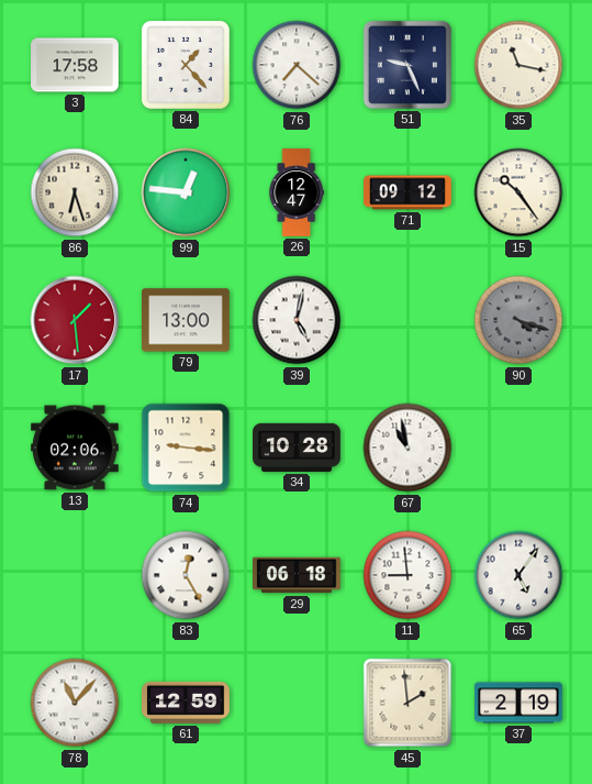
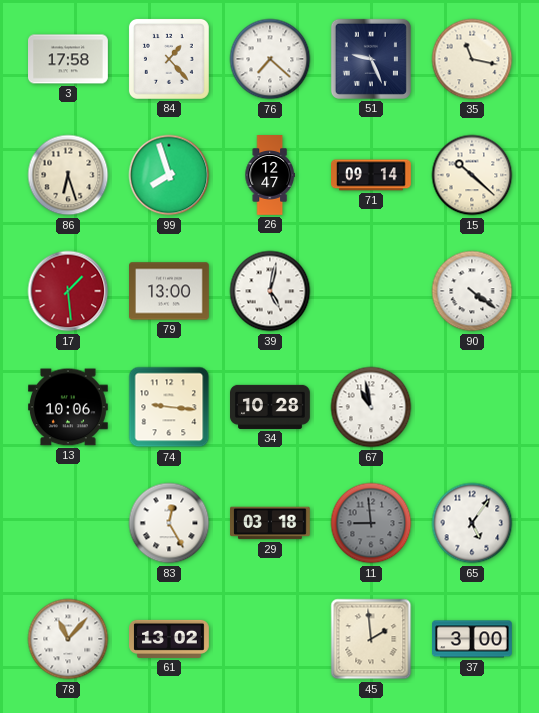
99: 12:46 -> 7:57
71: 09:12 -> 09:14
15: 10:24 -> 10:22
90: 4:18 -> 4:21
90 dial: grey -> white
13: 02:06 -> 10:06
29: 06:18 -> 03:18
11 dial: white -> grey
61: 12:59 -> 13:02
37: 2:19 -> 3:00
